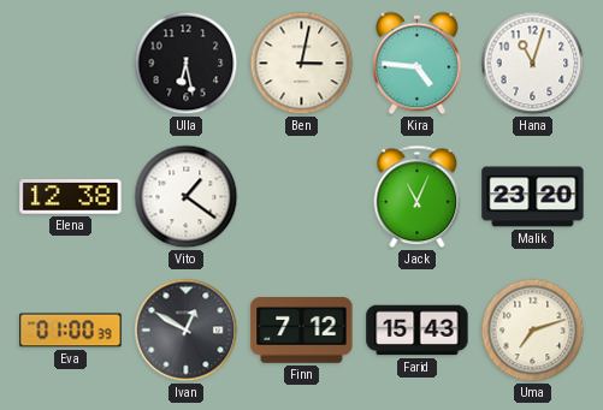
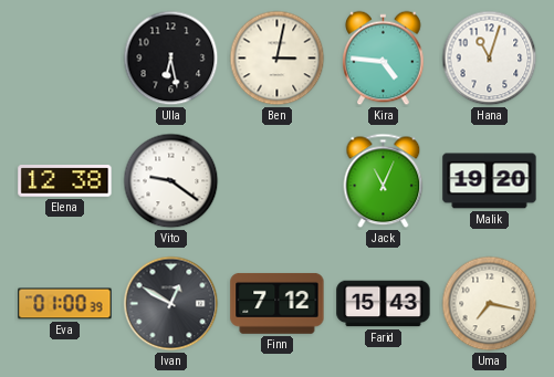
Vito: 1:21 -> 9:21
Malik: 23:20 -> 19:20
Uma: 7:12 -> 7:17
